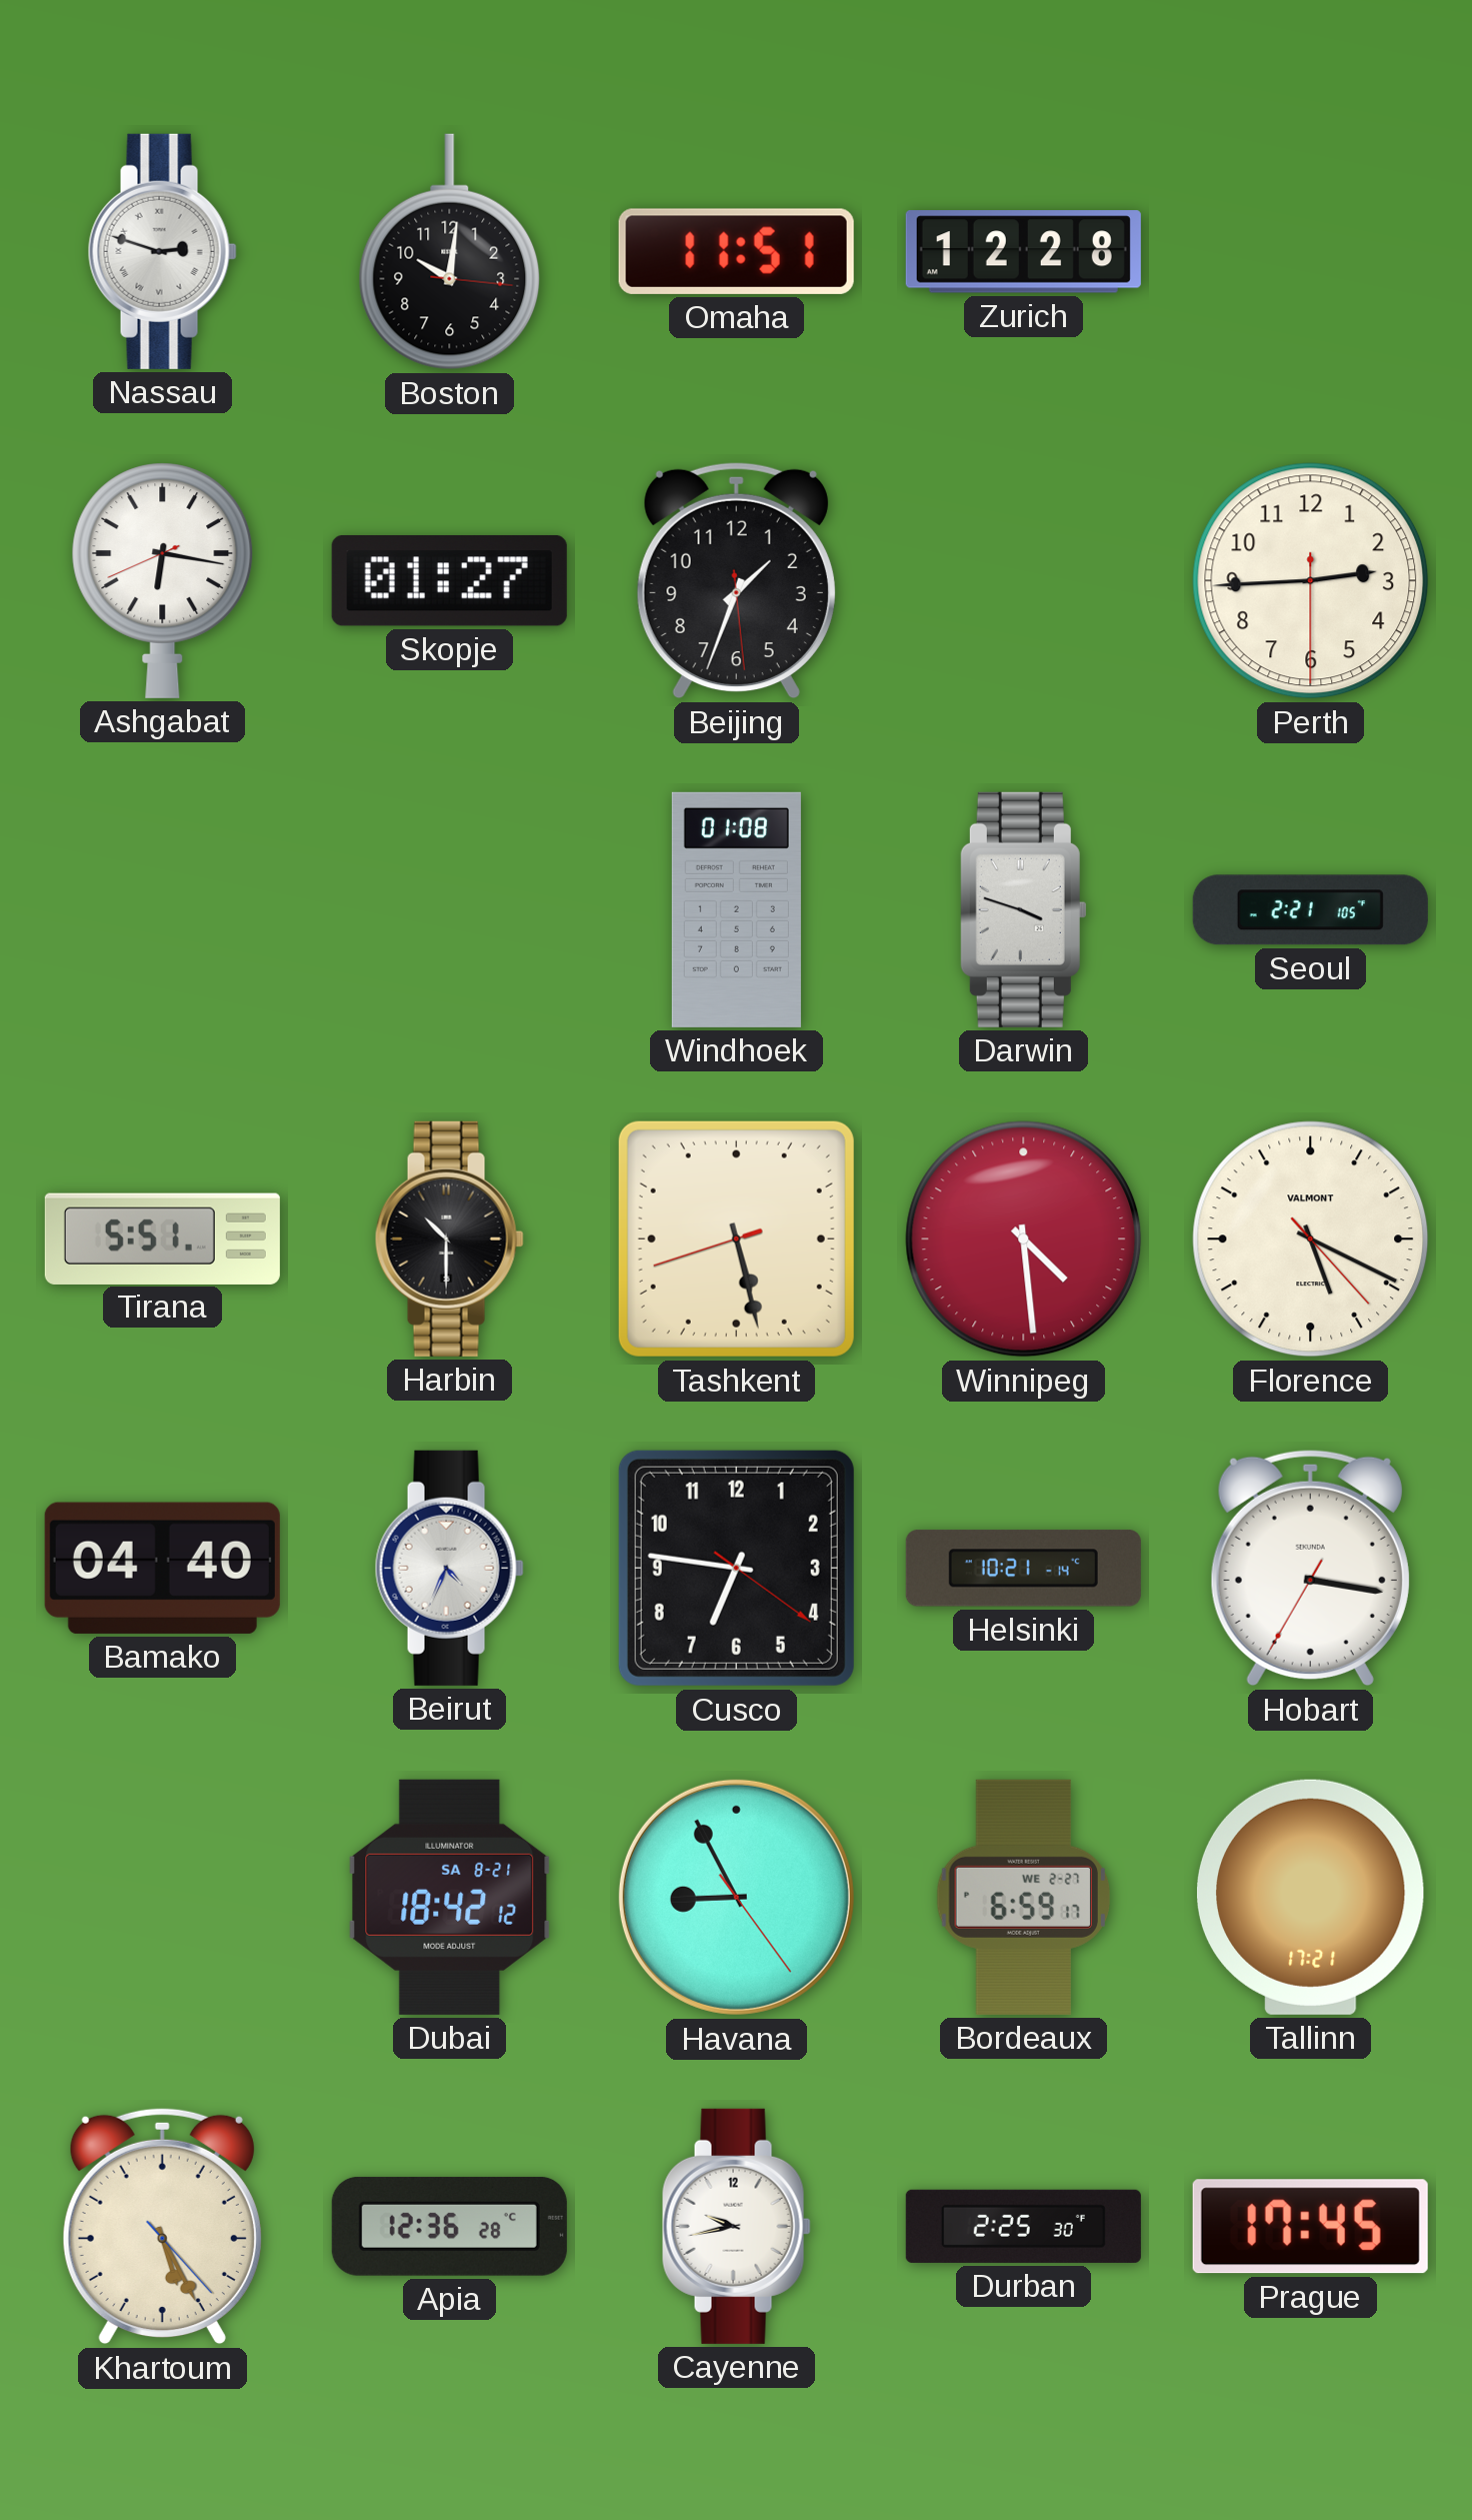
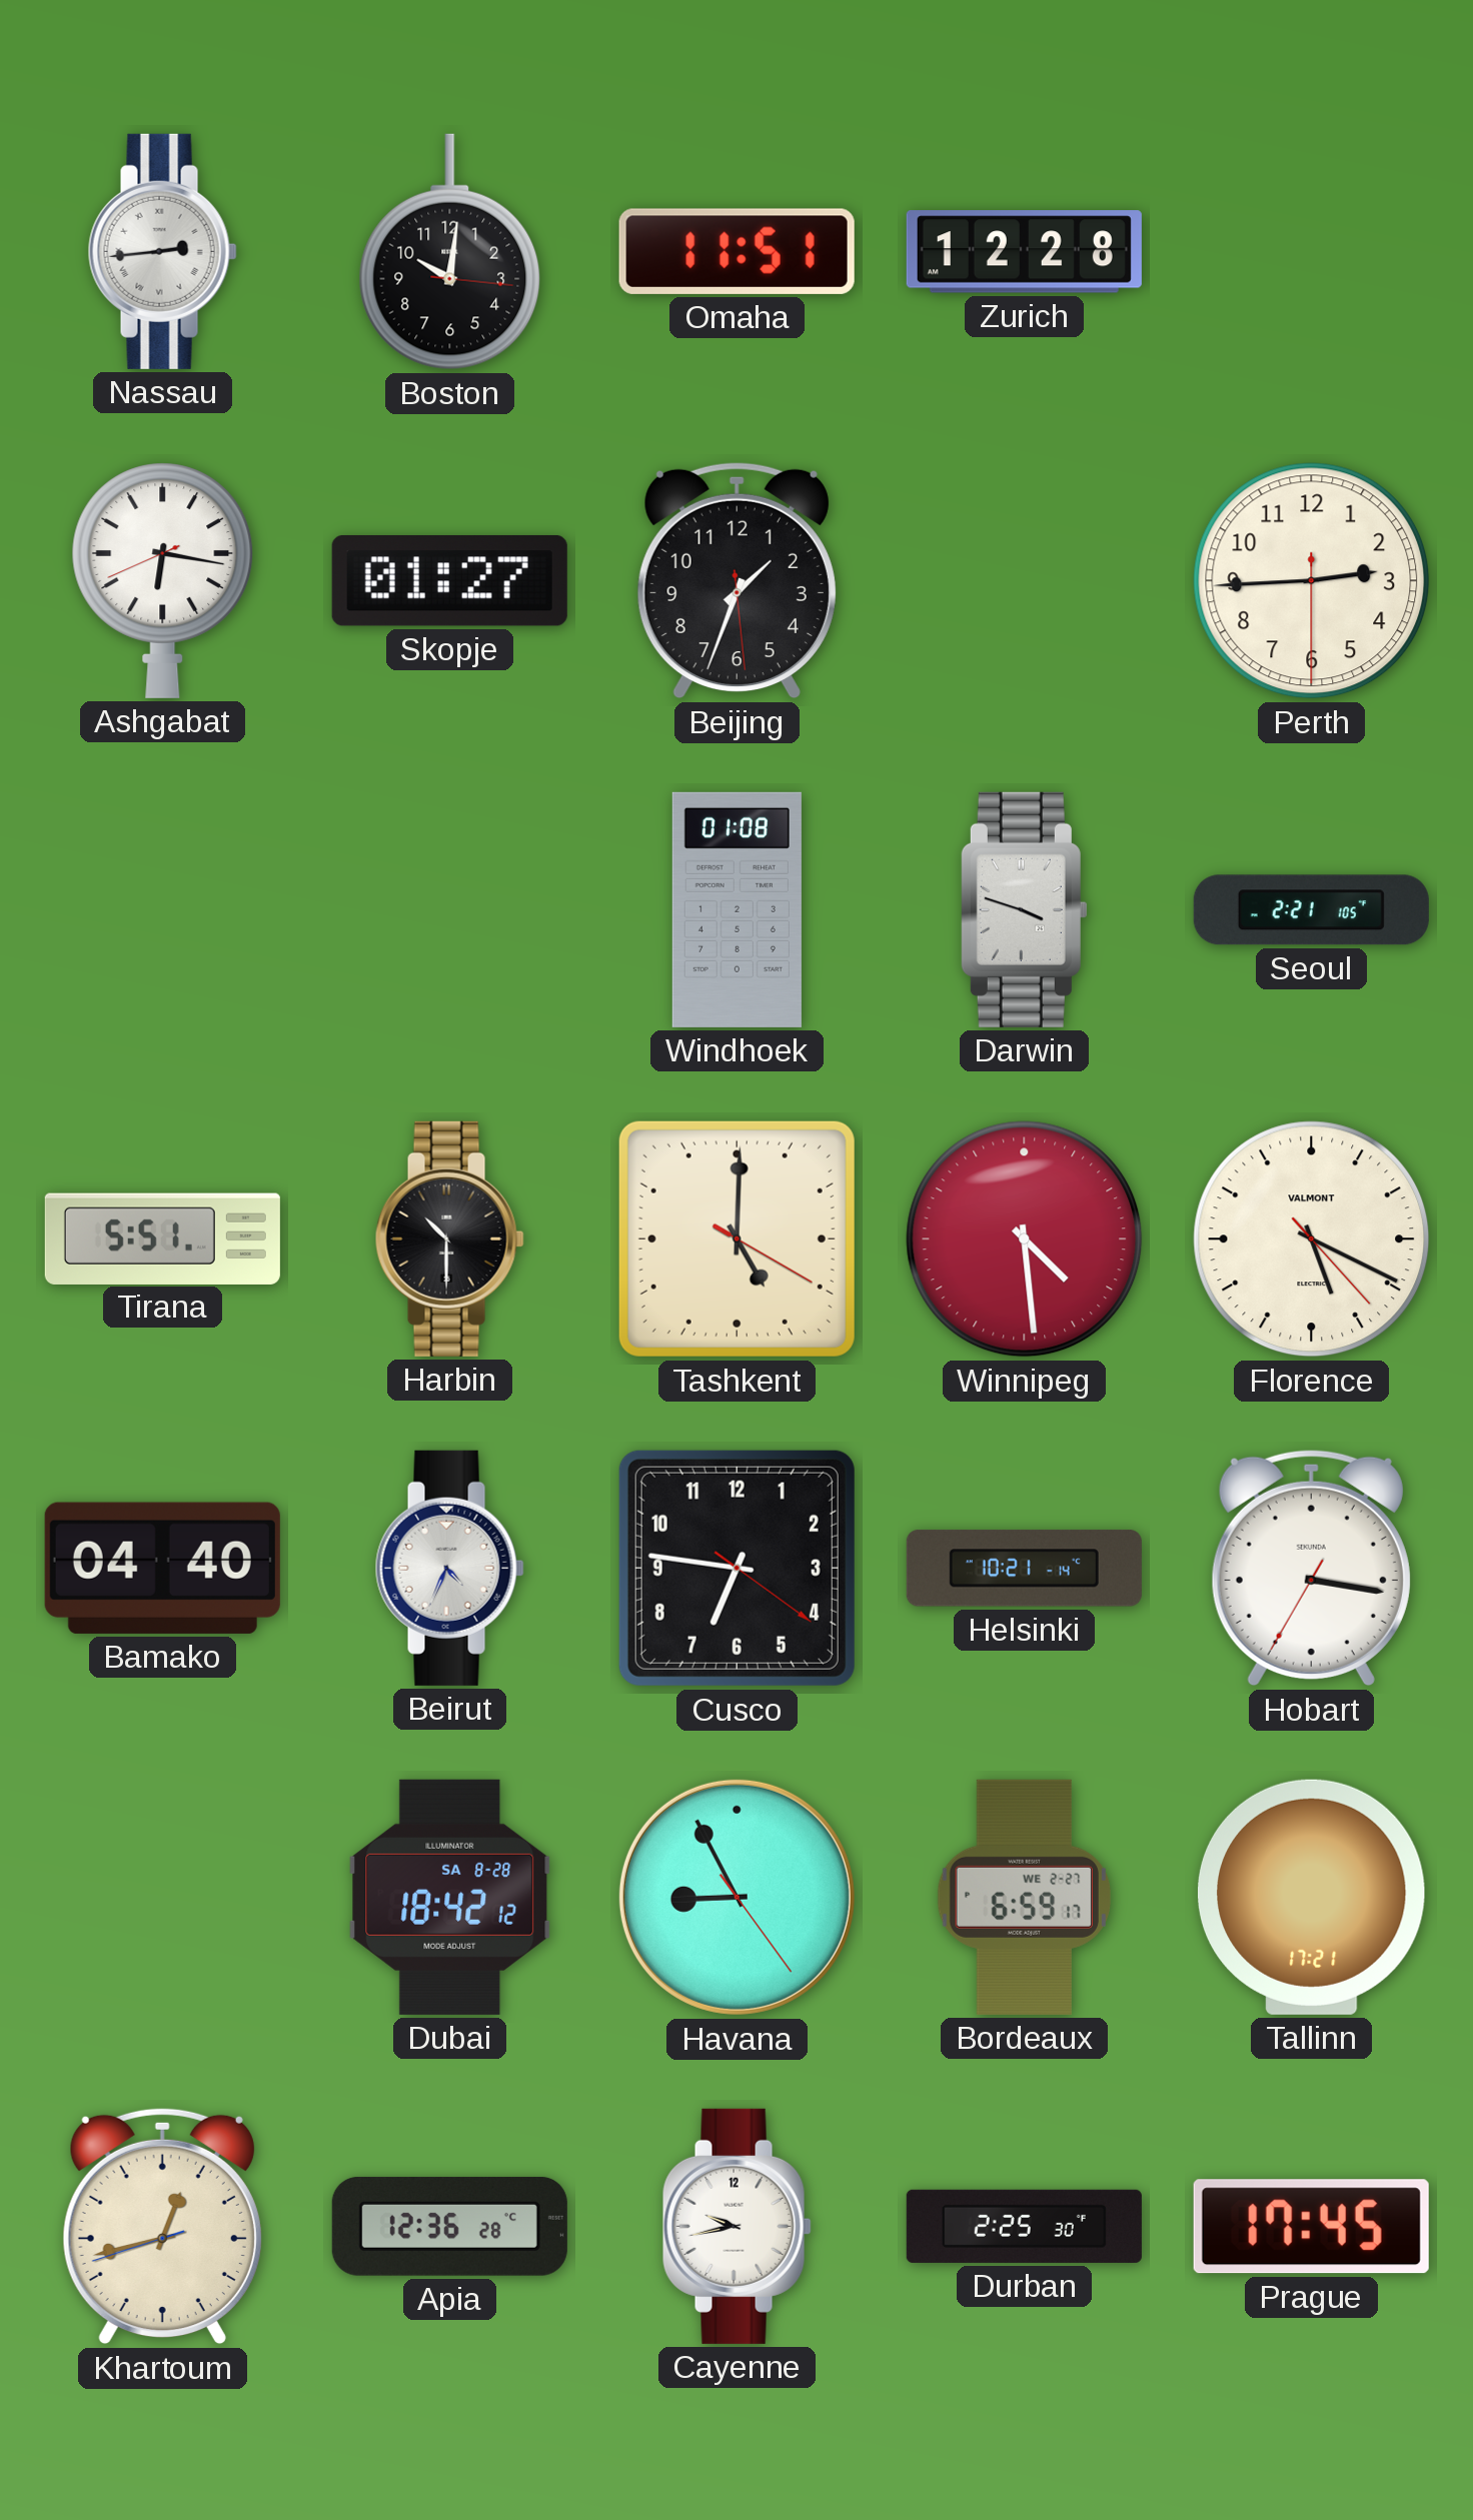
Nassau: 2:48 -> 2:44
Tashkent: 5:27 -> 5:00
Dubai date: SA 8-21 -> SA 8-28
Khartoum: 5:25 -> 12:42
